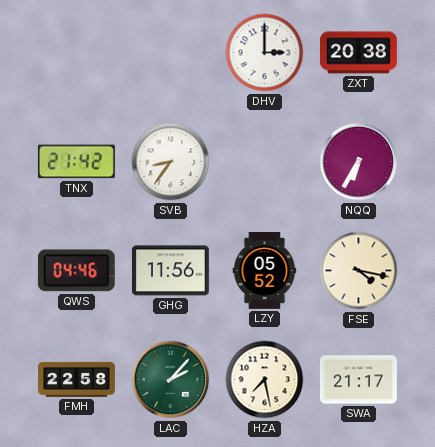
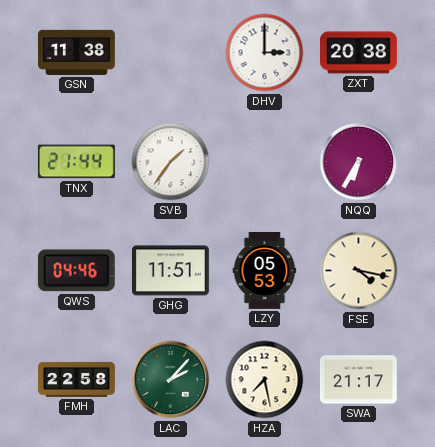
GSN: none -> 11:38
TNX: 21:42 -> 21:44
SVB: 8:36 -> 1:36
GHG: 11:56 -> 11:51
LZY: 05:52 -> 05:53
